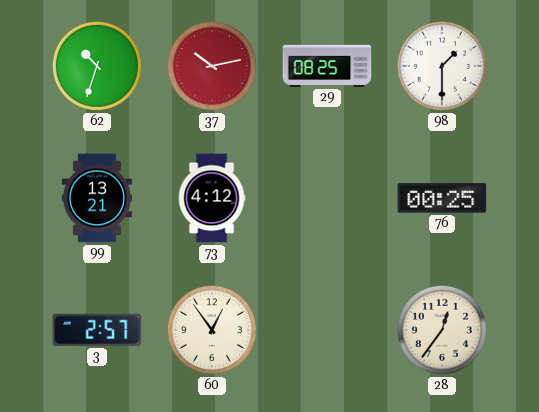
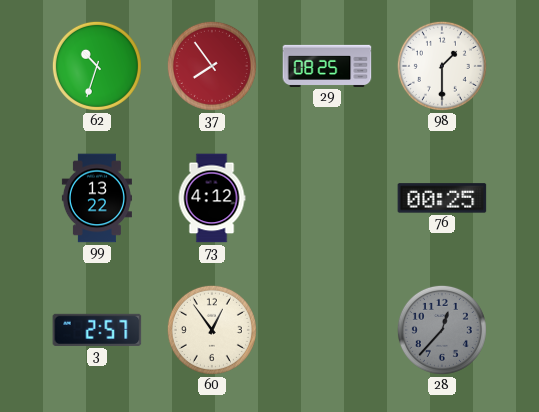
37: 10:13 -> 7:54
99: 13:21 -> 13:22
28: 12:36 -> 12:37
28 dial: cream -> grey
